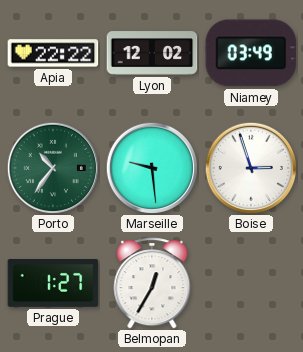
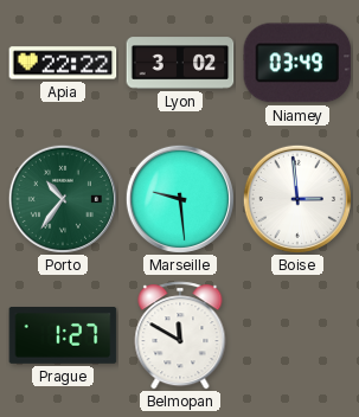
Lyon: 12:02 -> 3:02
Boise: 2:57 -> 2:59
Belmopan: 12:35 -> 11:50
